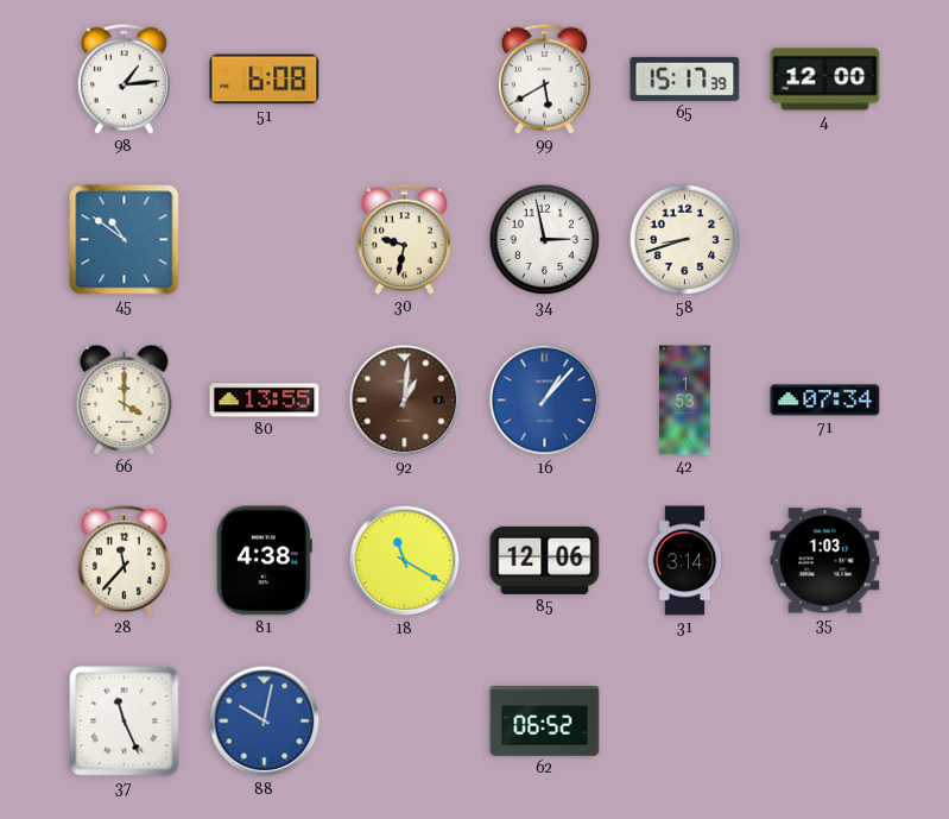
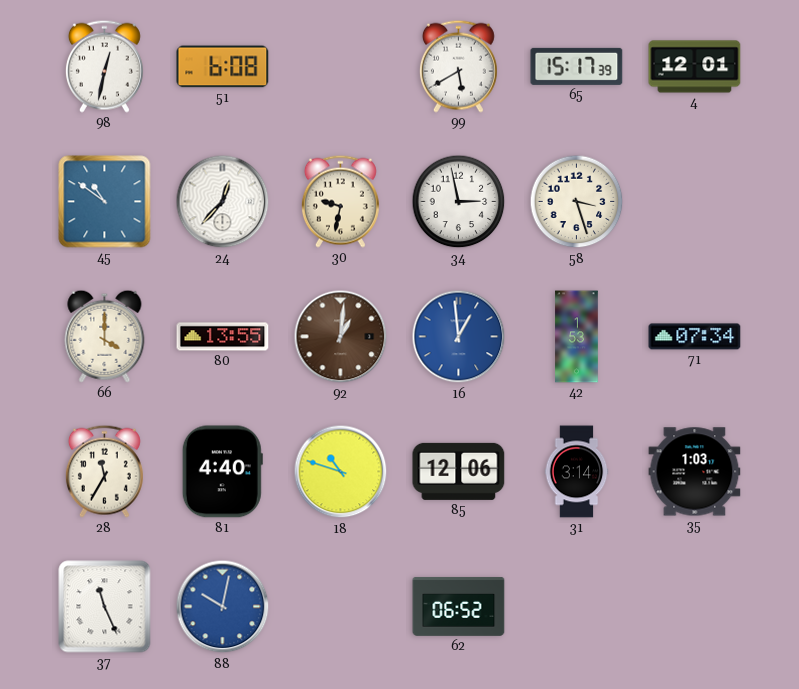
98: 1:14 -> 12:32
4: 12:00 -> 12:01
24: none -> 12:37
58: 8:42 -> 3:27
16: 1:07 -> 12:59
28: 11:37 -> 11:35
81: 4:38 -> 4:40
18: 11:20 -> 10:48
